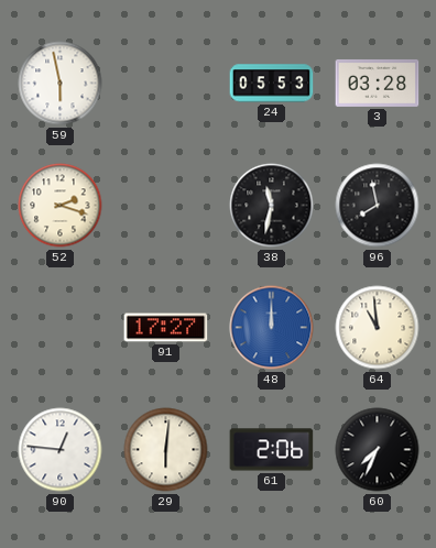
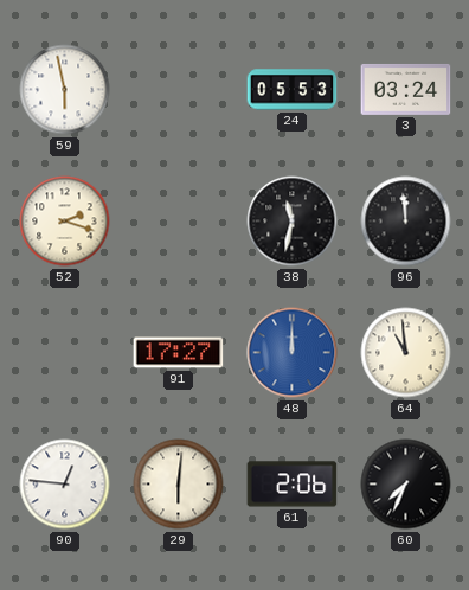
3: 03:28 -> 03:24
96: 7:58 -> 11:59
